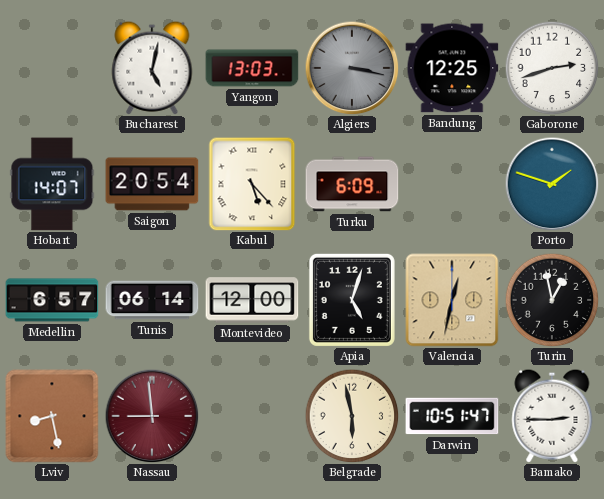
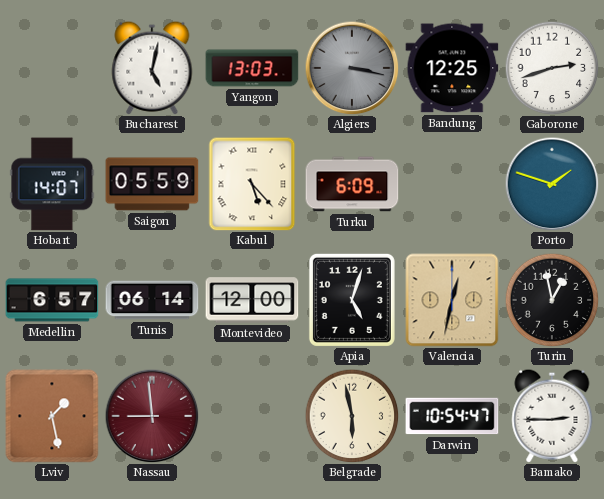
Saigon: 20:54 -> 05:59
Lviv: 8:28 -> 1:28
Darwin: 10:51 -> 10:54
